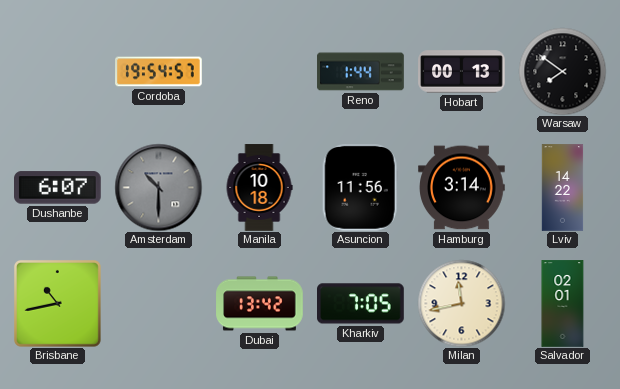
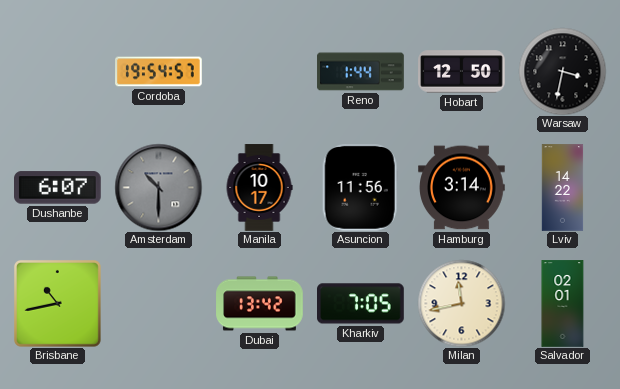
Hobart: 00:13 -> 12:50
Warsaw: 7:51 -> 3:32
Manila: 10:18 -> 10:17
